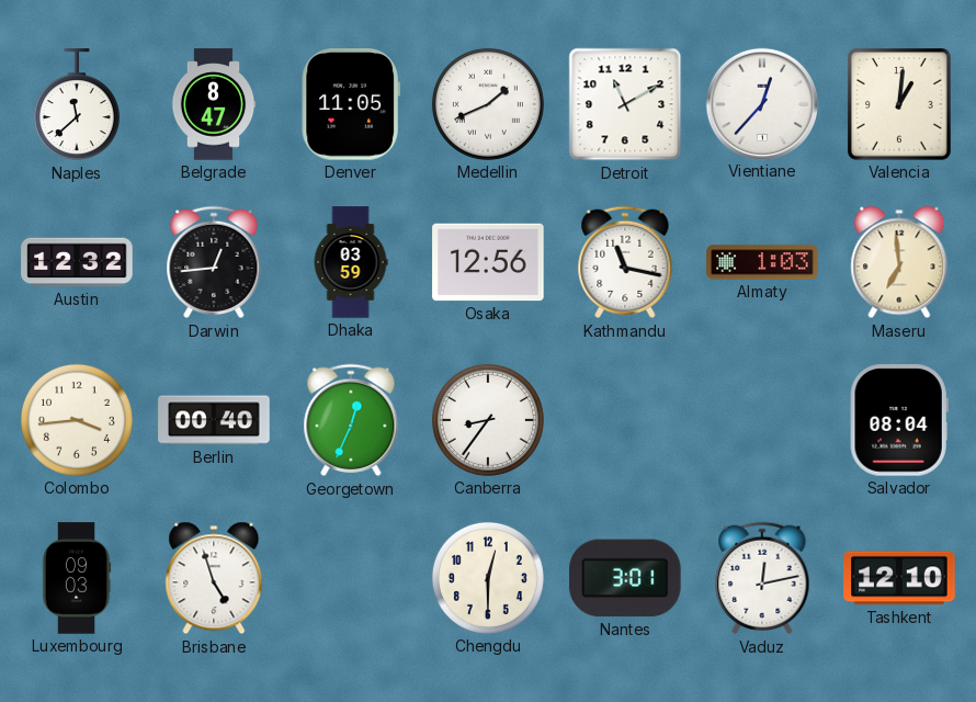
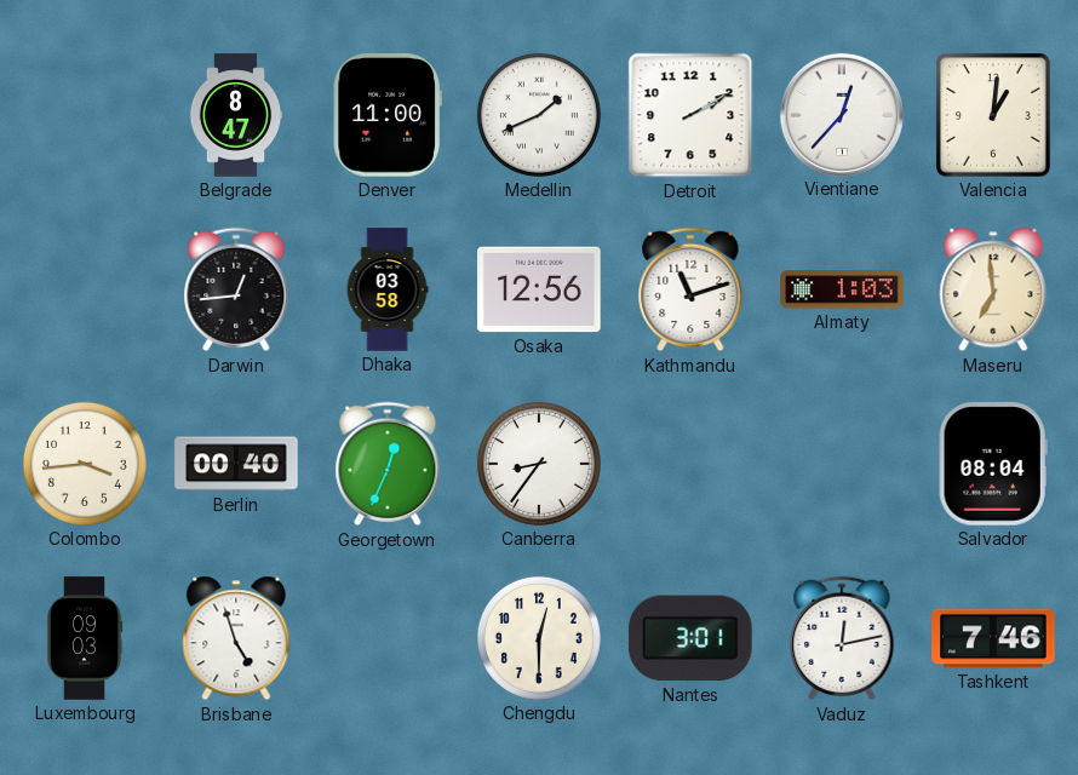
Naples: 11:38 -> none
Denver: 11:05 -> 11:00
Detroit: 11:10 -> 2:10
Austin: 12:32 -> none
Dhaka: 03:59 -> 03:58
Kathmandu: 11:17 -> 11:12
Tashkent: 12:10 -> 7:46
